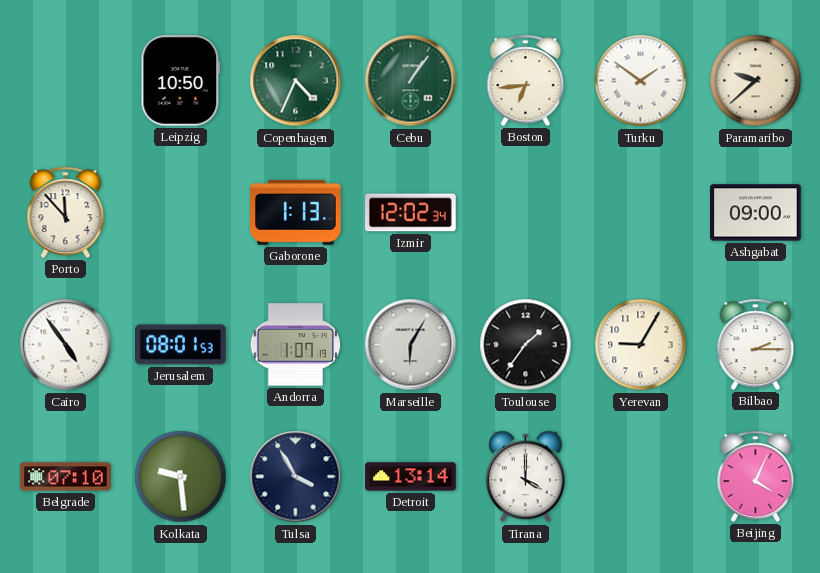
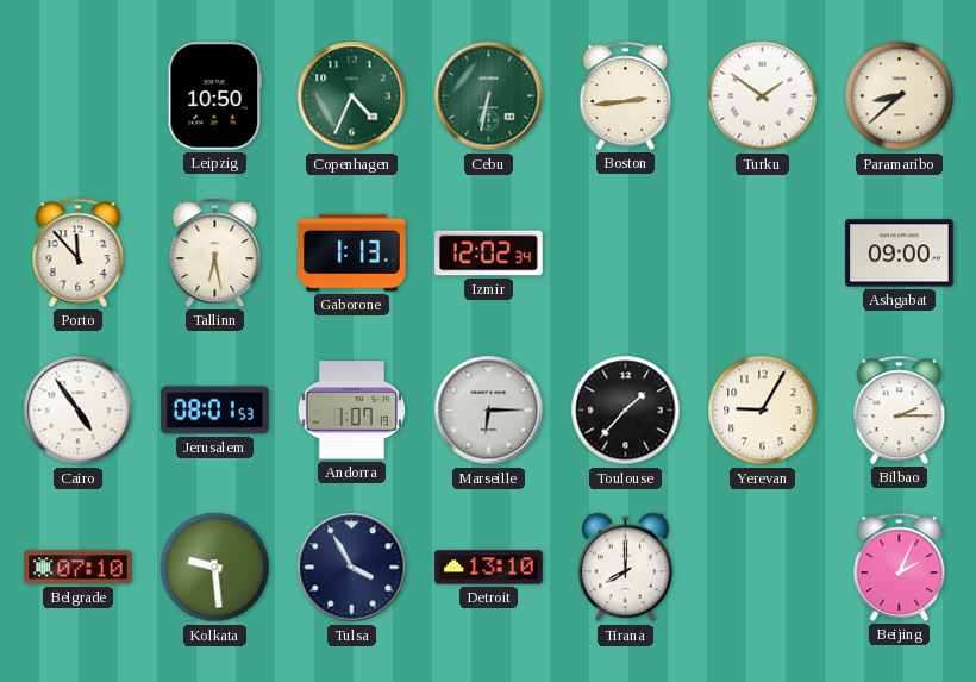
Cebu: 1:06 -> 6:32
Boston: 6:44 -> 2:44
Paramaribo: 9:38 -> 8:38
Tallinn: none -> 6:28
Marseille: 6:05 -> 6:15
Toulouse: 1:36 -> 1:37
Detroit: 13:14 -> 13:10
Tirana: 4:00 -> 8:00
Beijing: 4:04 -> 2:04
